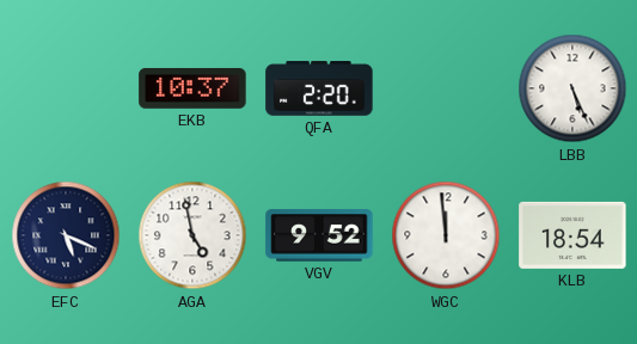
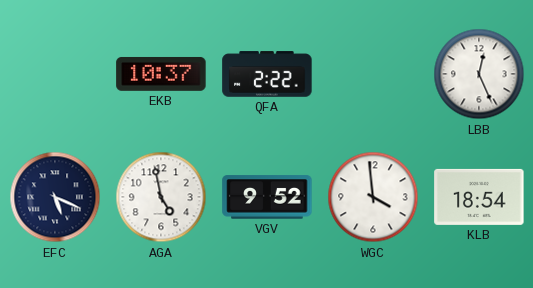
QFA: 2:20 -> 2:22
LBB: 5:26 -> 12:26
WGC: 11:59 -> 3:59
